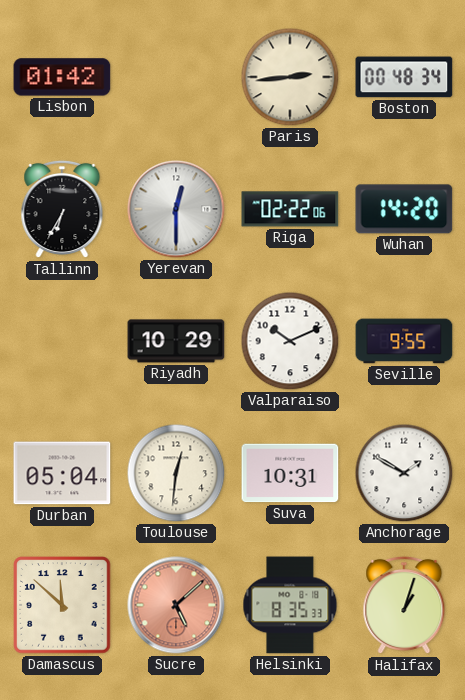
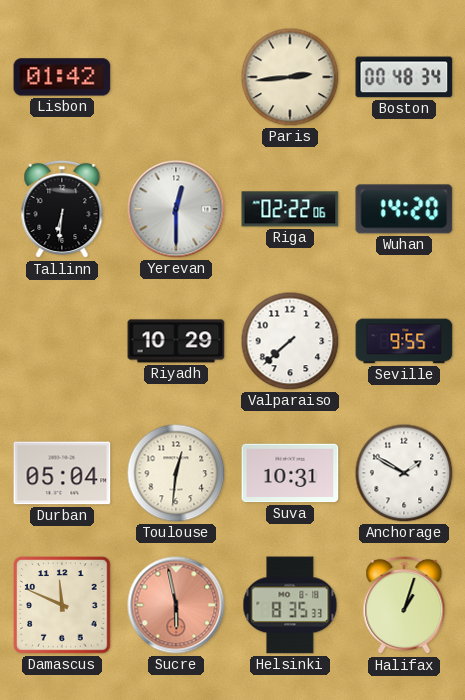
Tallinn: 6:35 -> 6:31
Valparaiso: 10:11 -> 7:38
Damascus: 11:52 -> 11:49
Sucre: 5:08 -> 5:58
